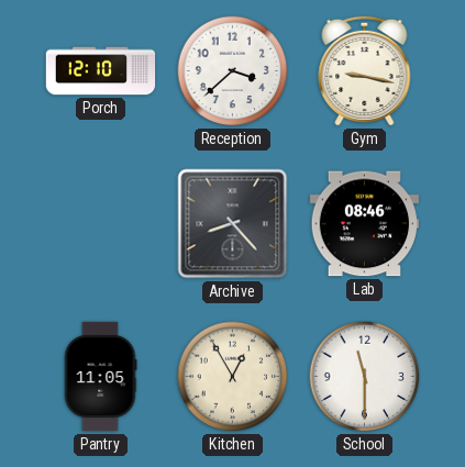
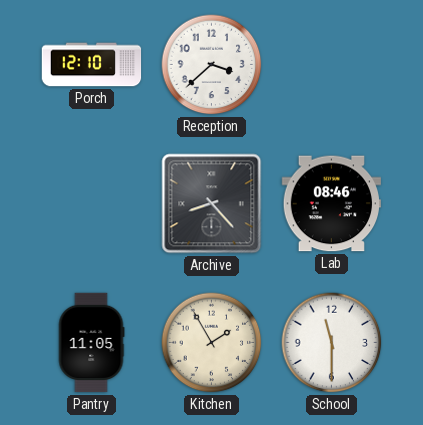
Gym: 9:17 -> none
Kitchen: 12:55 -> 1:55
